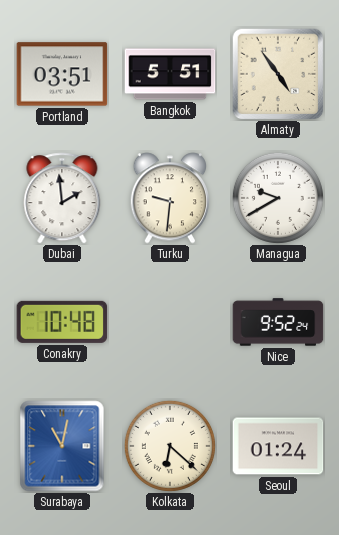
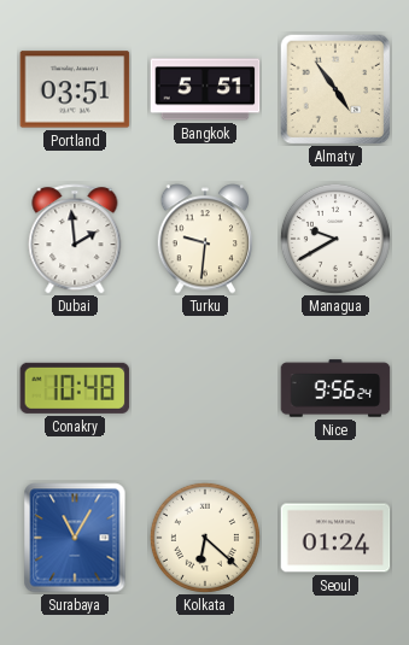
Nice: 9:52 -> 9:56
Surabaya: 11:02 -> 11:05
